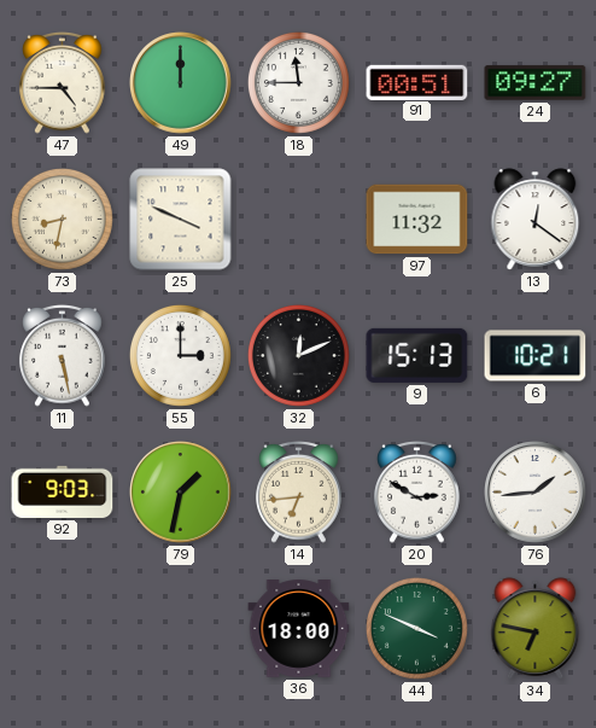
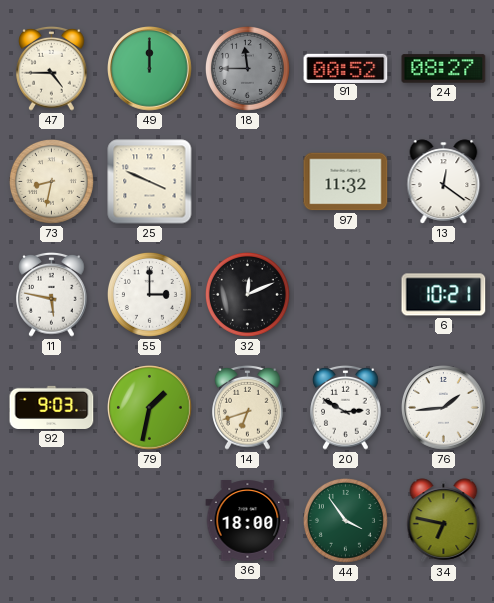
18 dial: white -> grey
91: 00:51 -> 00:52
24: 09:27 -> 08:27
11: 5:28 -> 5:47
9: 15:13 -> none
14: 6:44 -> 6:42
44: 3:49 -> 3:54
